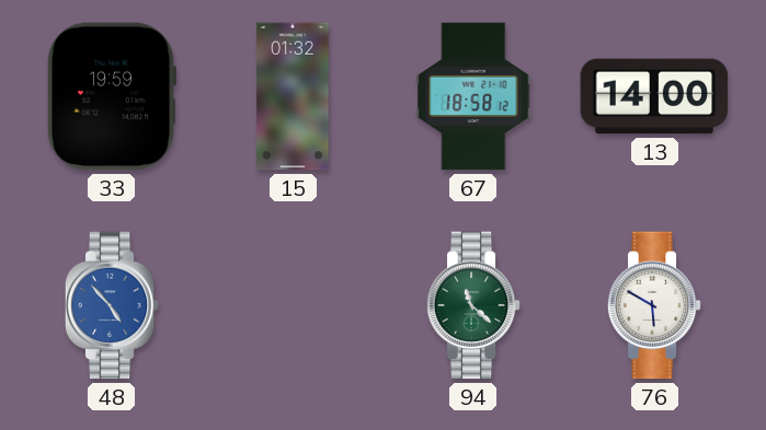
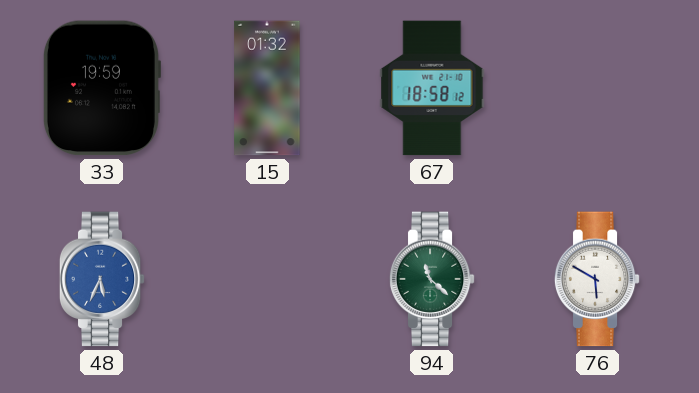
13: 14:00 -> none
48: 4:53 -> 5:34
